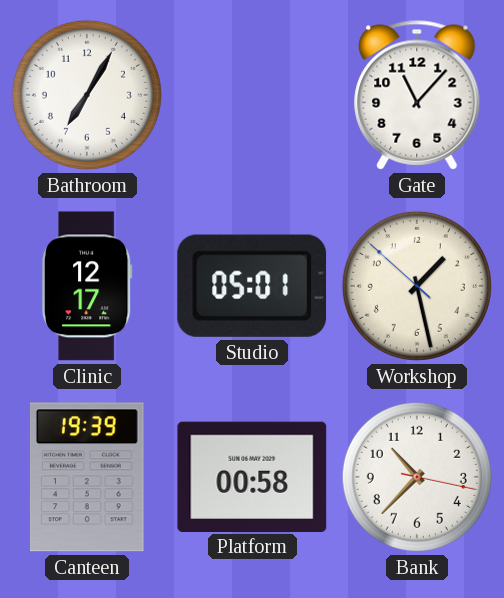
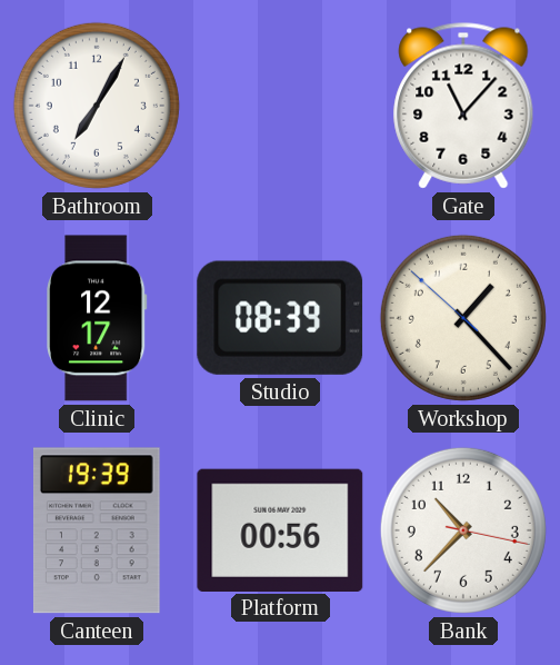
Studio: 05:01 -> 08:39
Workshop: 1:27 -> 1:22
Platform: 00:58 -> 00:56
